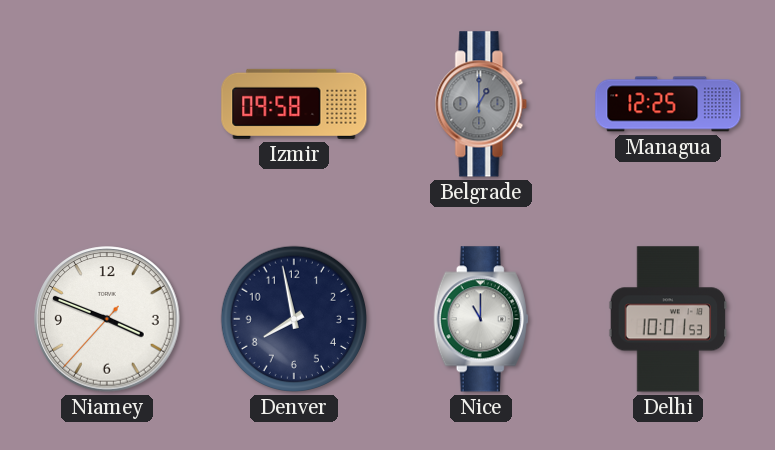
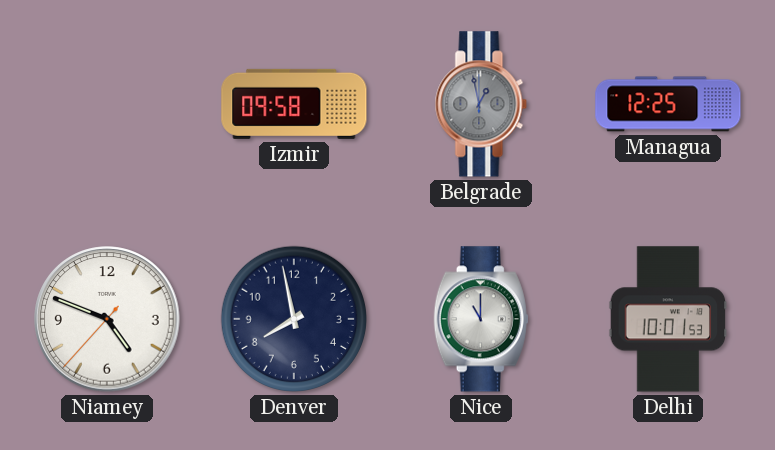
Belgrade: 1:00 -> 12:58
Niamey: 3:48 -> 4:48
